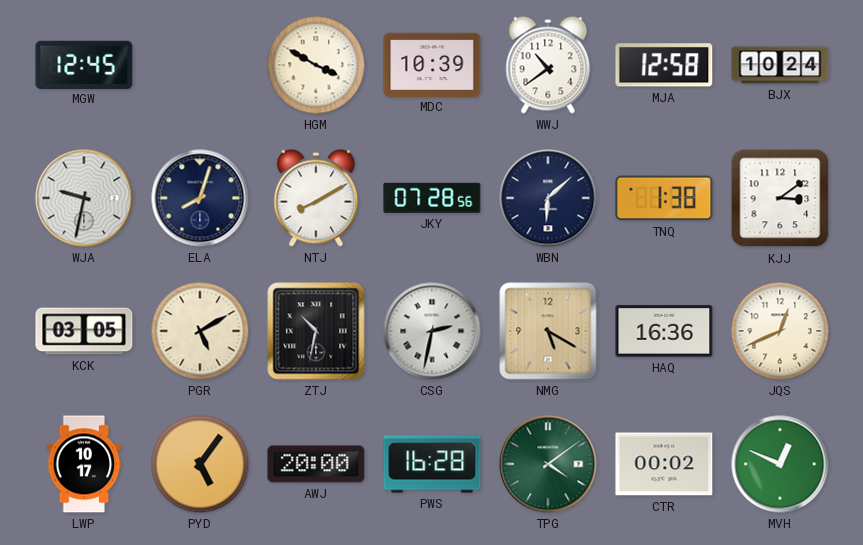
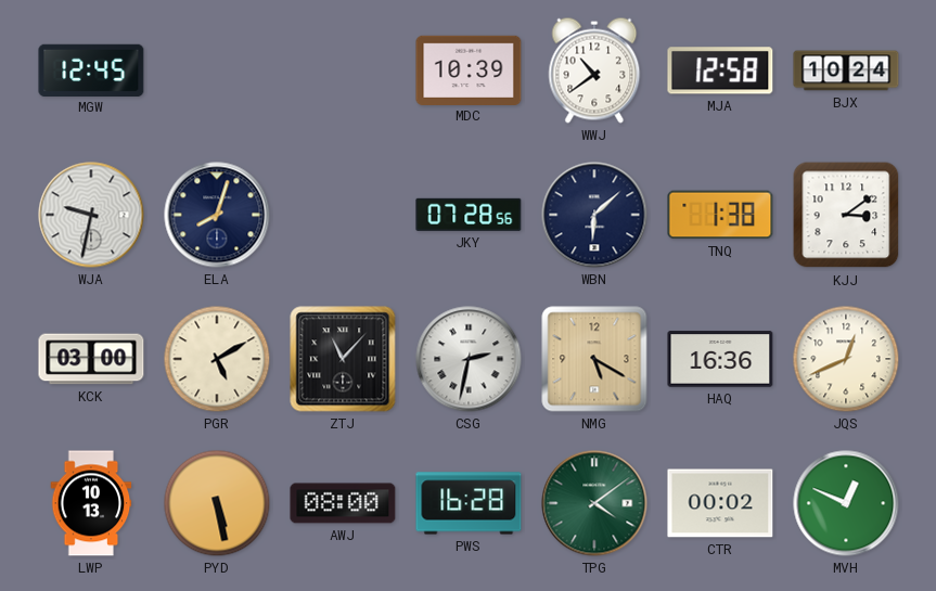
HGM: 3:50 -> none
NTJ: 8:10 -> none
KCK: 03:05 -> 03:00
ZTJ: 10:32 -> 11:07
LWP: 10:17 -> 10:13
PYD: 5:06 -> 5:28
AWJ: 20:00 -> 08:00
